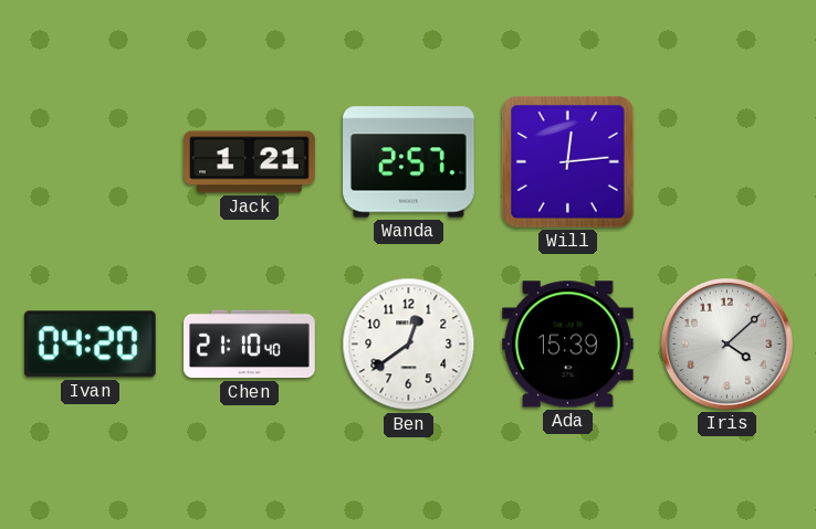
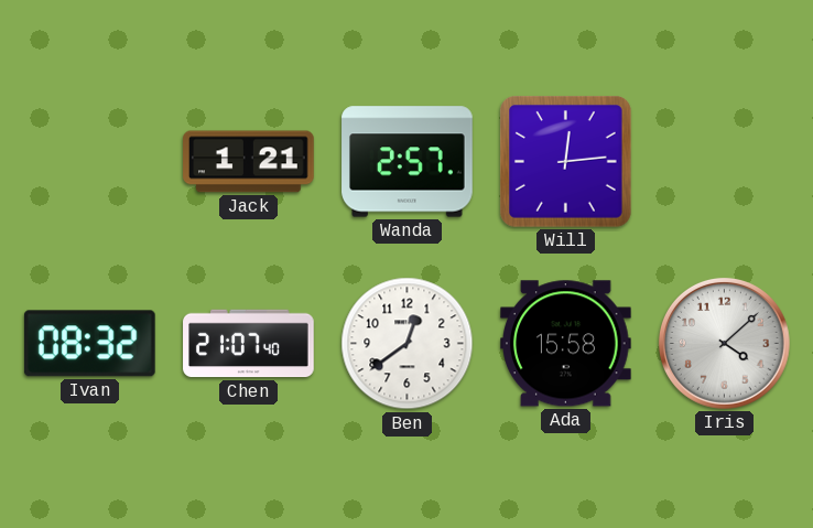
Ivan: 04:20 -> 08:32
Chen: 21:10 -> 21:07
Ada: 15:39 -> 15:58
